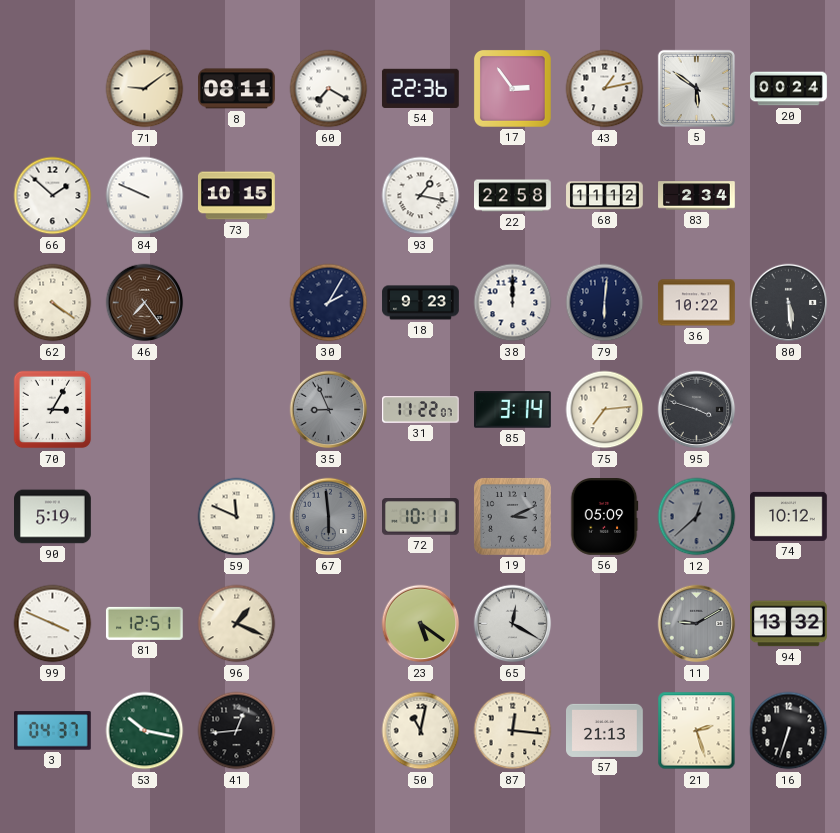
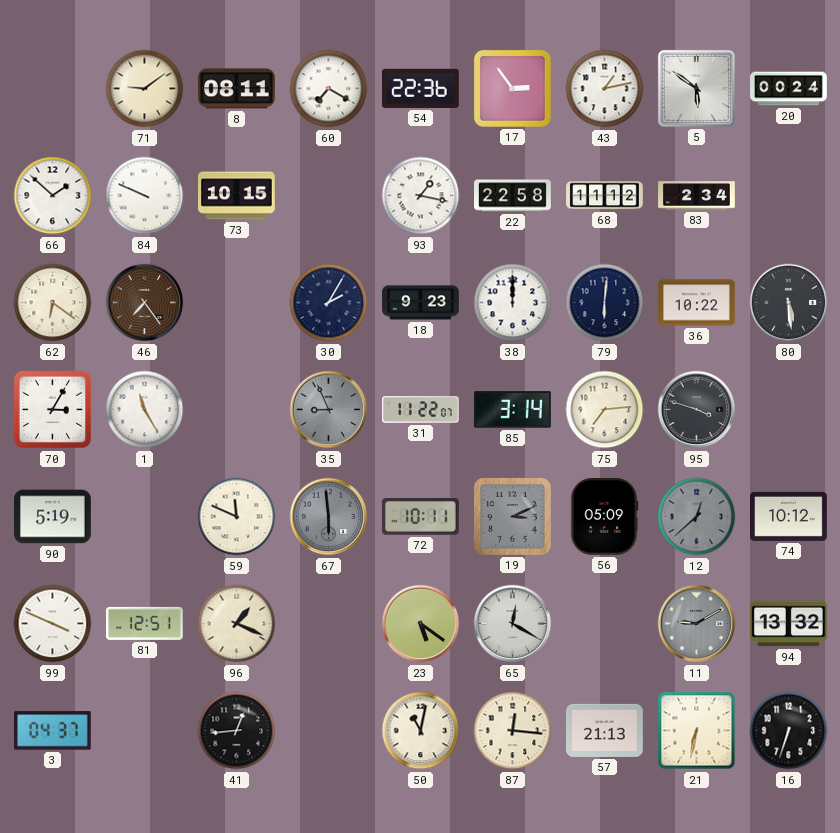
62: 4:21 -> 6:21
1: none -> 11:25
53: 10:17 -> none
21: 2:27 -> 6:32
